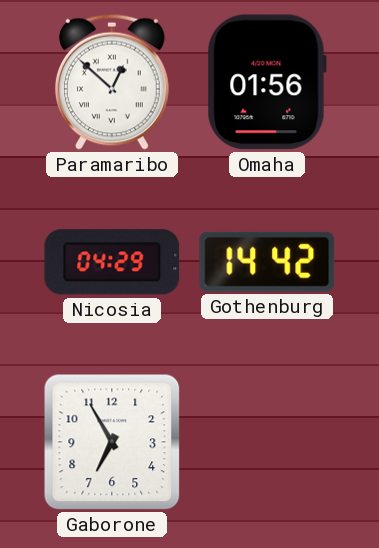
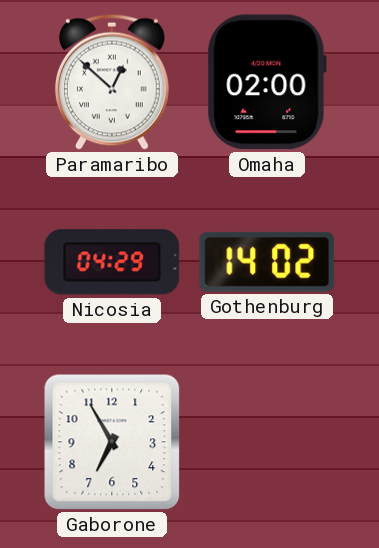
Omaha: 01:56 -> 02:00
Gothenburg: 14:42 -> 14:02
